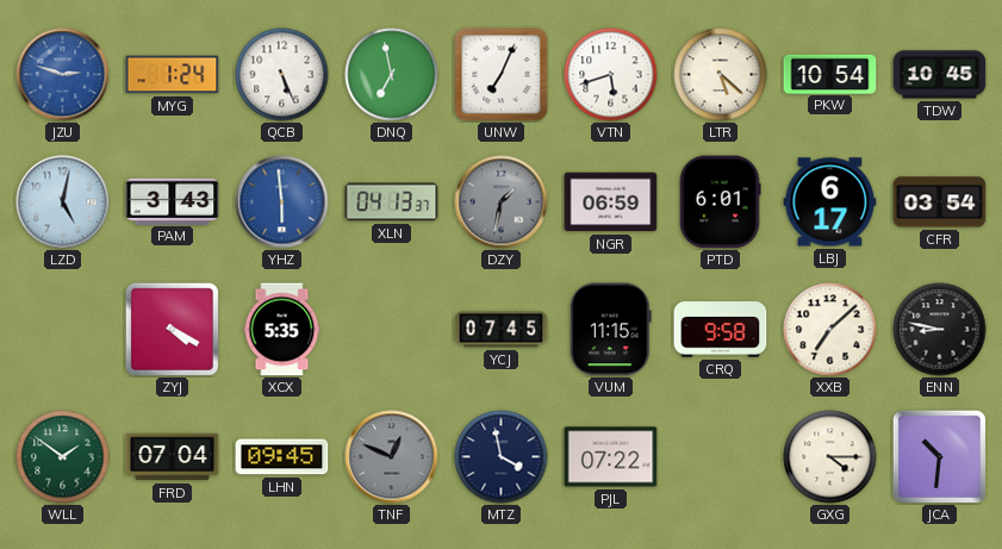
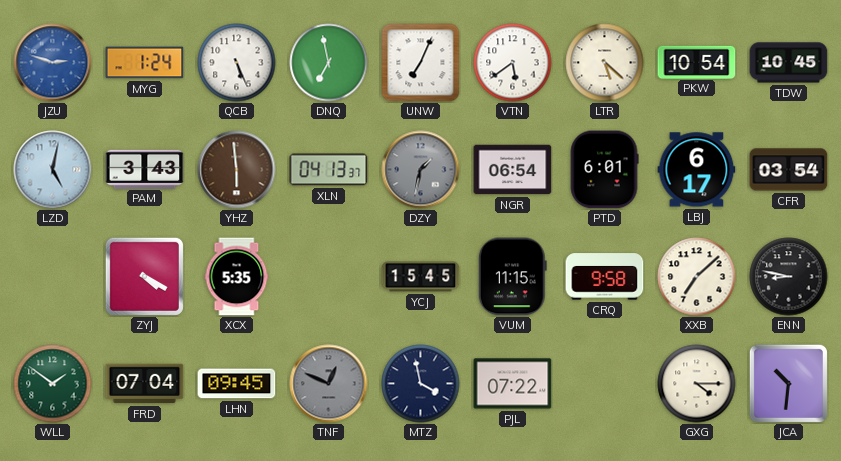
VTN: 5:42 -> 5:39
YHZ dial: blue -> brown
NGR: 06:59 -> 06:54
YCJ: 07:45 -> 15:45
